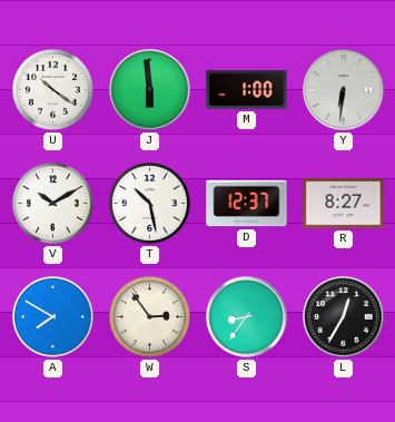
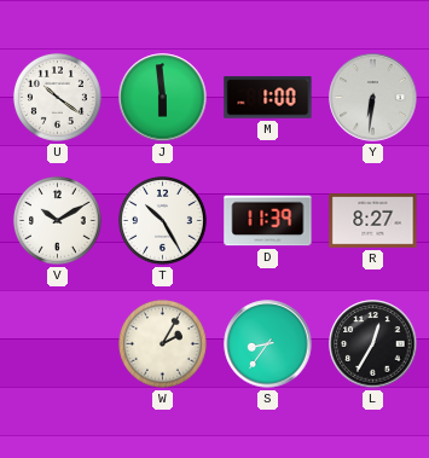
T: 10:28 -> 10:25
D: 12:37 -> 11:39
A: 7:50 -> none
W: 2:54 -> 2:05
